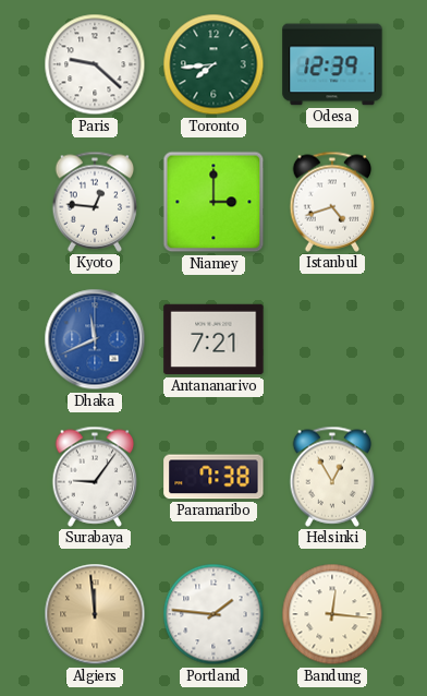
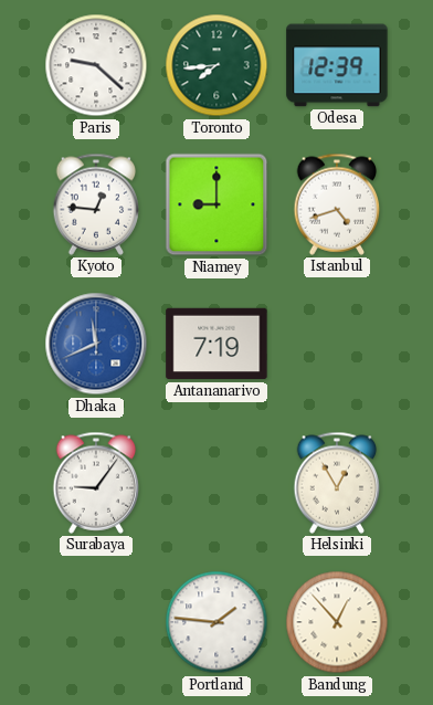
Niamey: 3:00 -> 9:00
Antananarivo: 7:21 -> 7:19
Paramaribo: 7:38 -> none
Algiers: 11:59 -> none
Bandung: 12:16 -> 12:53
